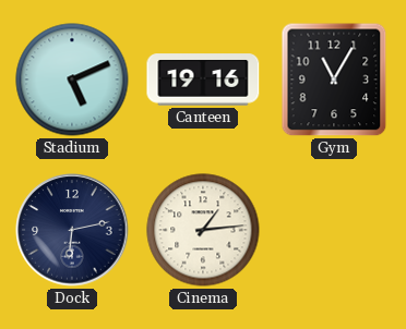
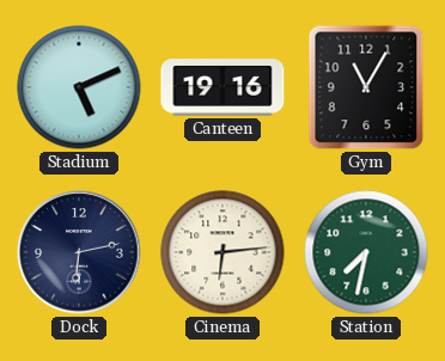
Cinema: 1:14 -> 6:14
Station: none -> 7:32
